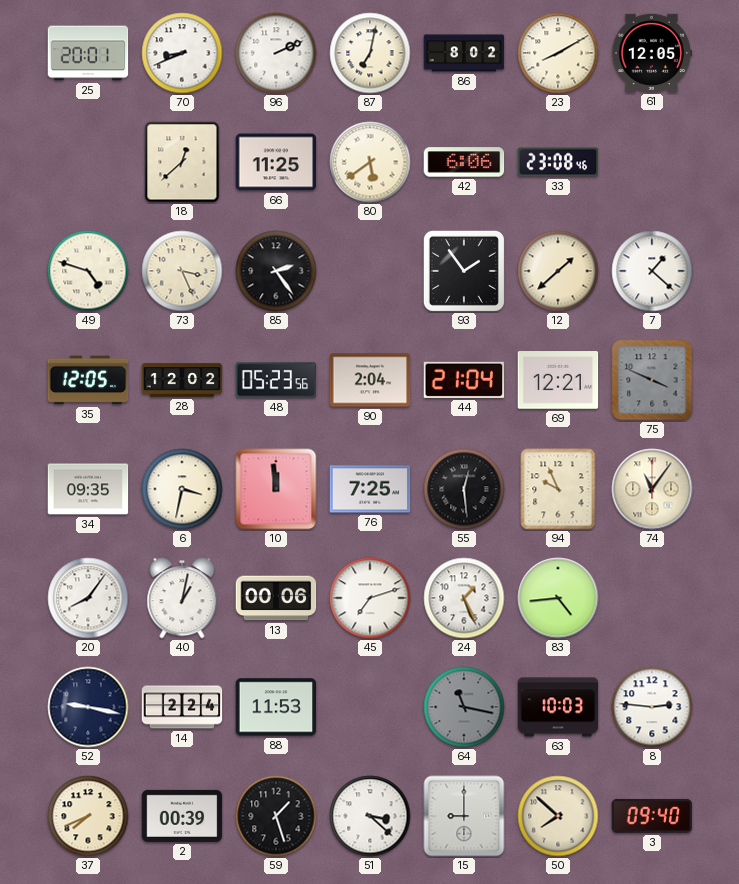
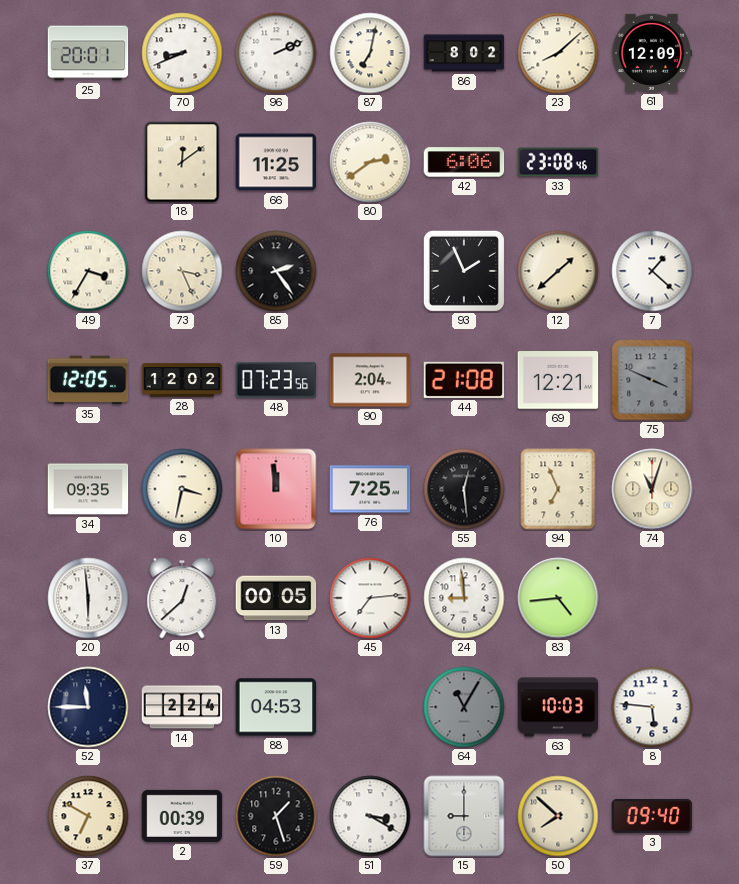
23: 8:10 -> 8:08
61: 12:05 -> 12:09
18: 12:38 -> 12:09
80: 5:39 -> 2:39
49: 4:48 -> 3:35
93: 1:54 -> 1:56
48: 05:23 -> 07:23
44: 21:04 -> 21:08
94: 9:56 -> 6:56
74: 11:06 -> 11:03
20: 8:06 -> 5:59
40: 1:02 -> 12:38
13: 00:06 -> 00:05
45: 7:12 -> 7:14
24: 1:26 -> 8:59
52: 9:17 -> 11:45
88: 11:53 -> 04:53
64: 11:17 -> 11:05
8: 2:46 -> 5:46
37: 7:41 -> 6:50
51: 3:22 -> 3:20
